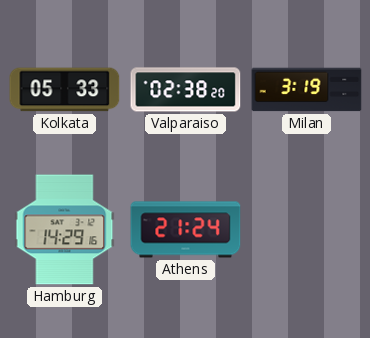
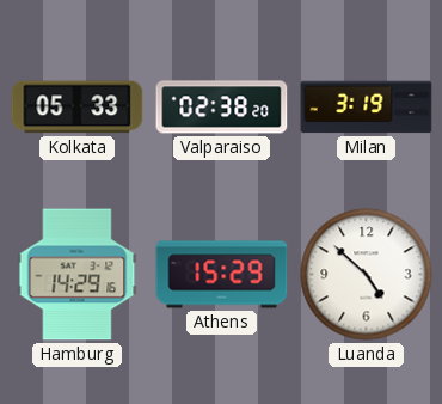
Athens: 21:24 -> 15:29
Luanda: none -> 4:52
